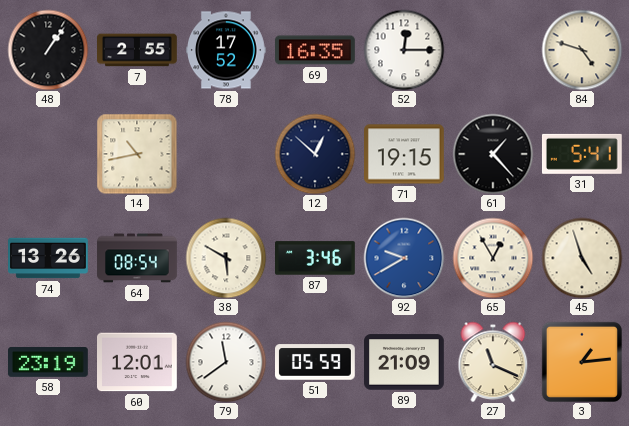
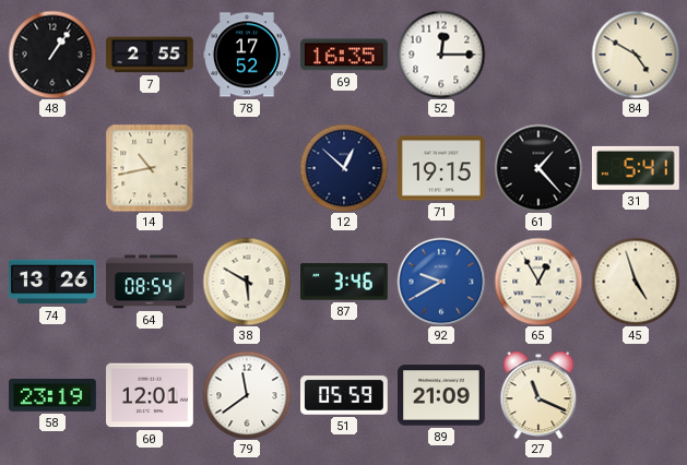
84: 4:48 -> 4:50
3: 1:14 -> none
